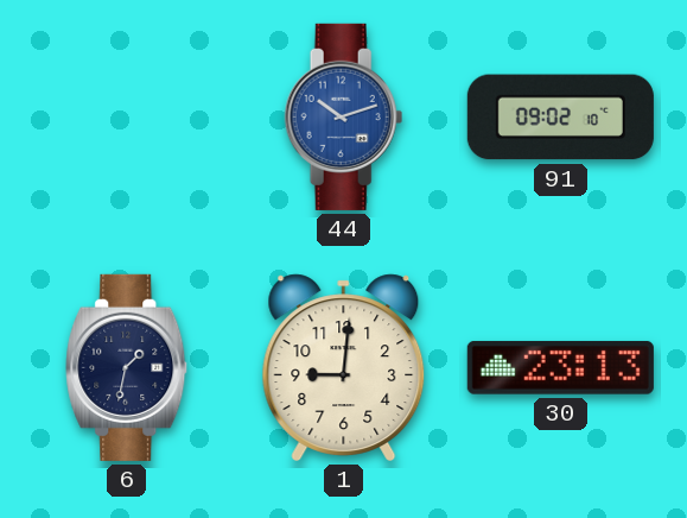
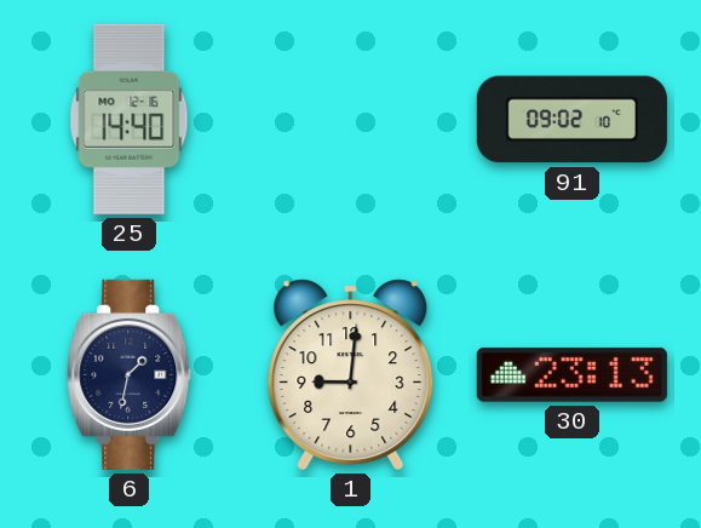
25: none -> 14:40
44: 10:12 -> none
